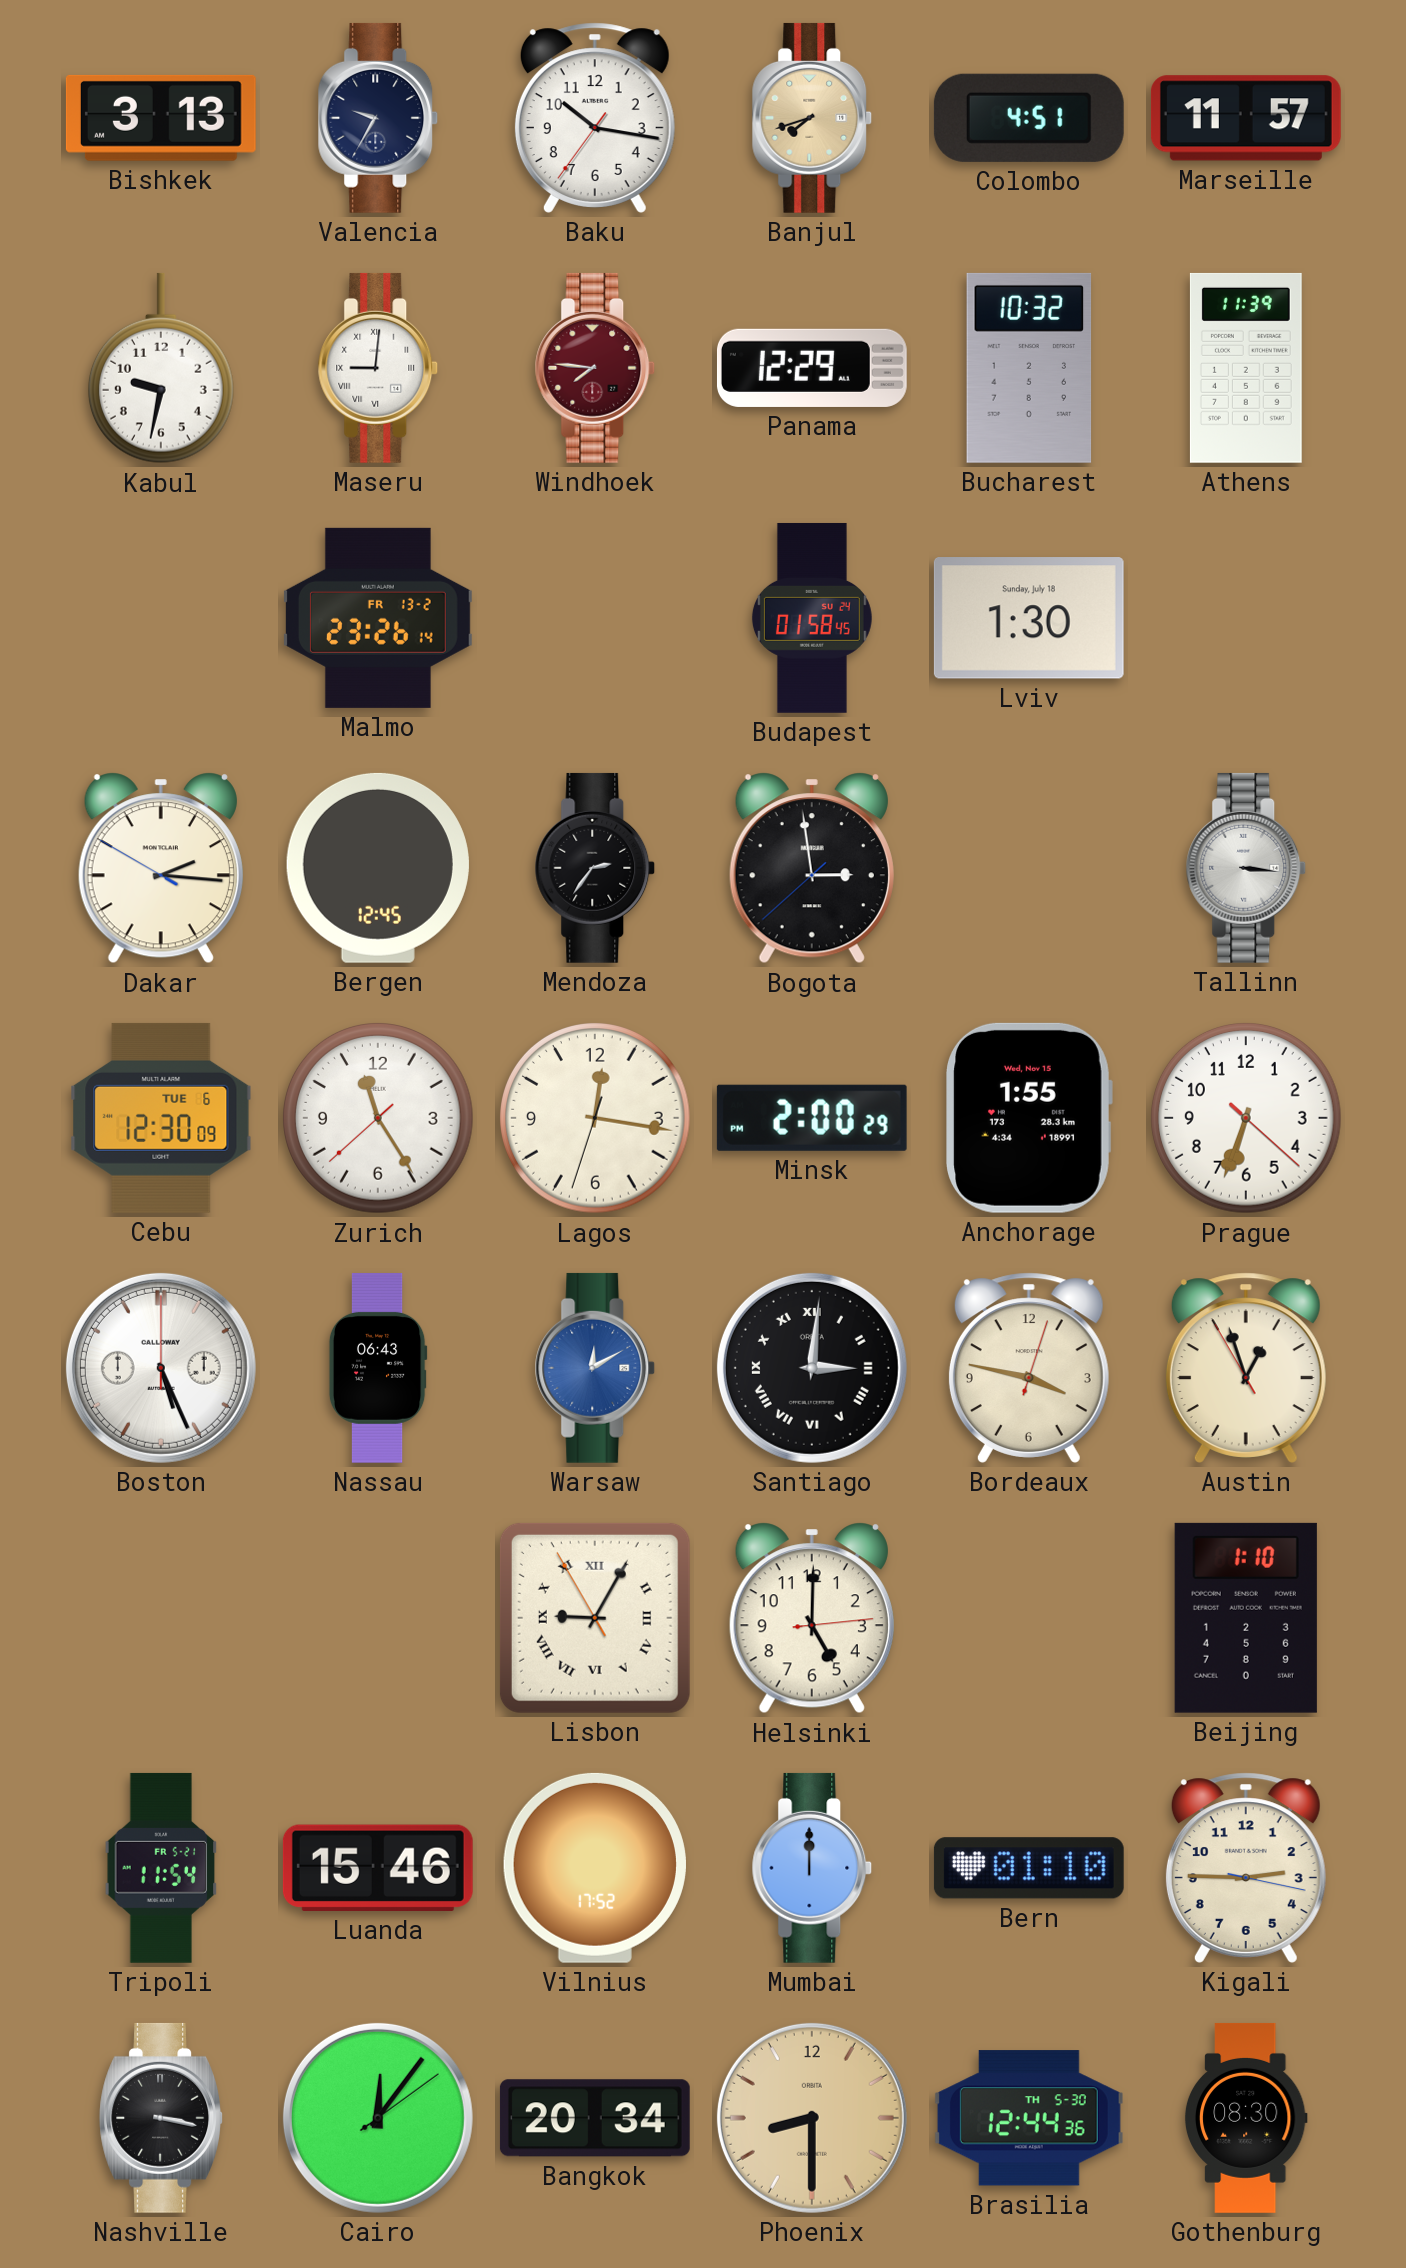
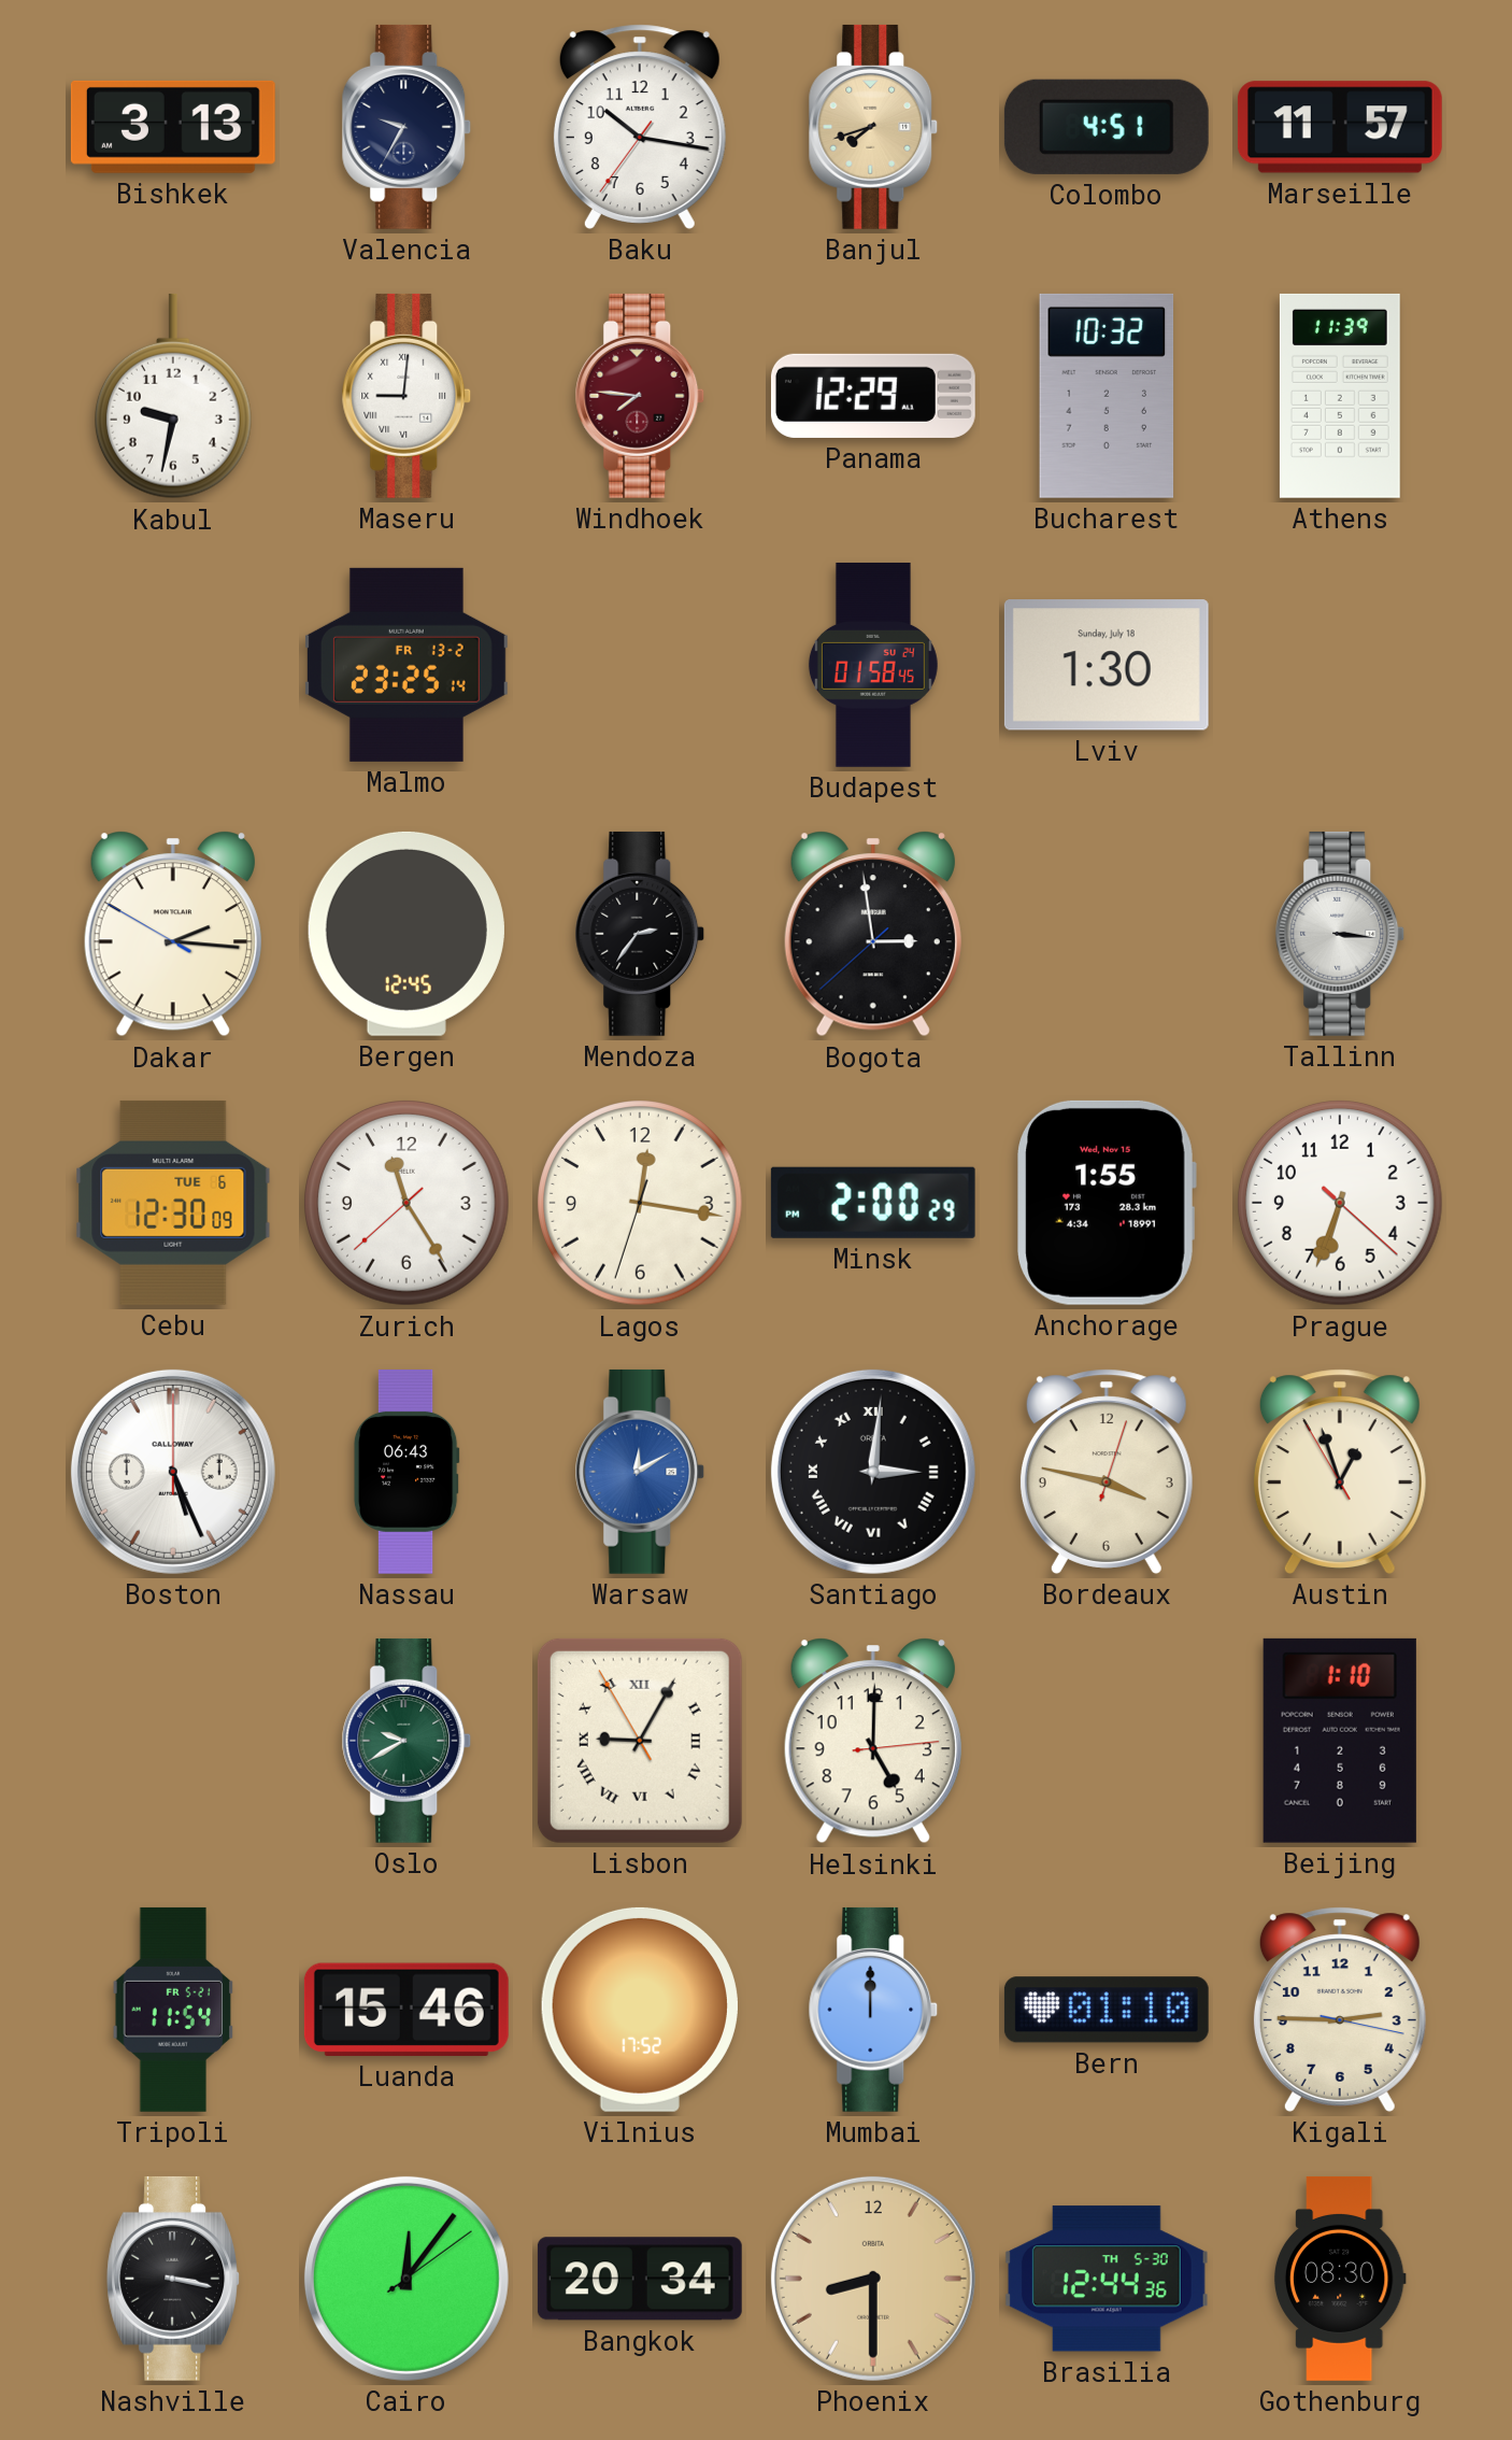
Malmo: 23:26 -> 23:25
Oslo: none -> 9:40
